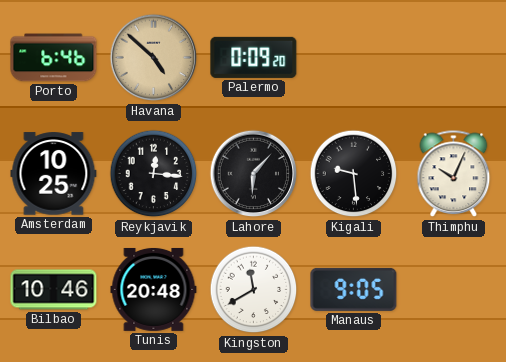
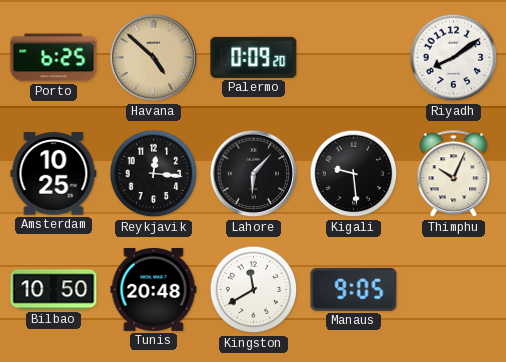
Porto: 6:46 -> 6:25
Riyadh: none -> 8:09
Bilbao: 10:46 -> 10:50
